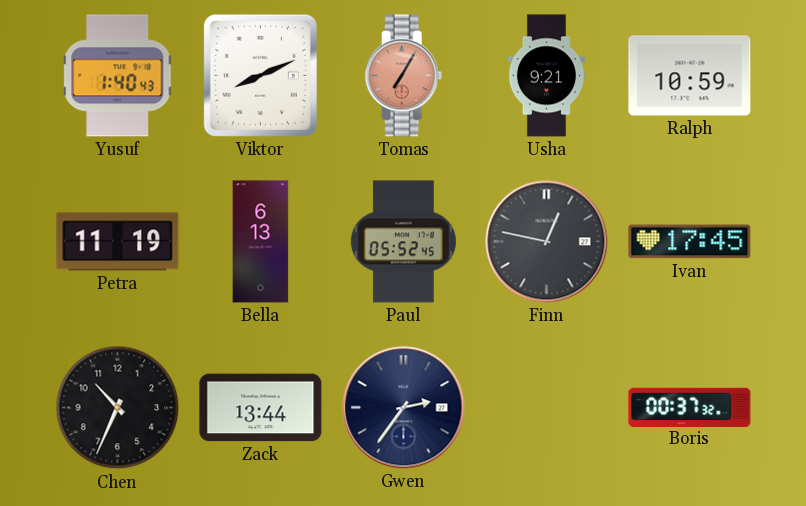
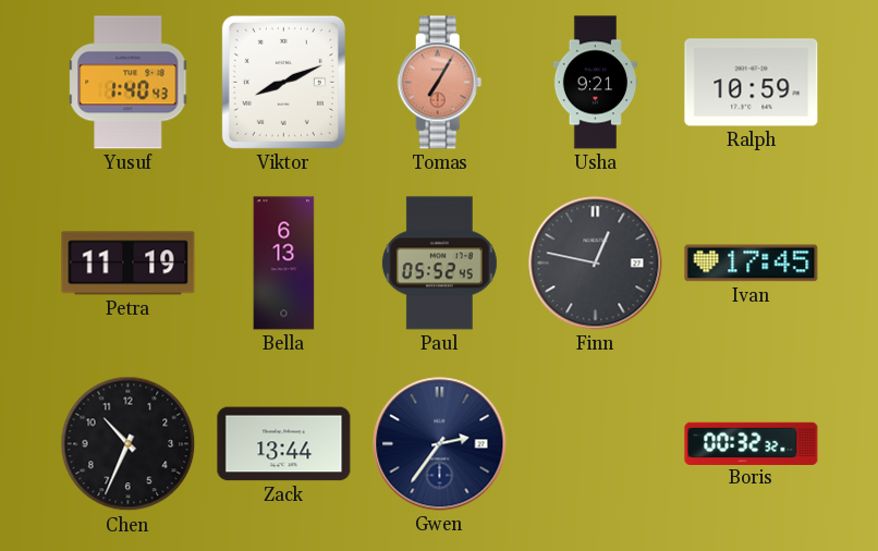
Boris: 00:37 -> 00:32
